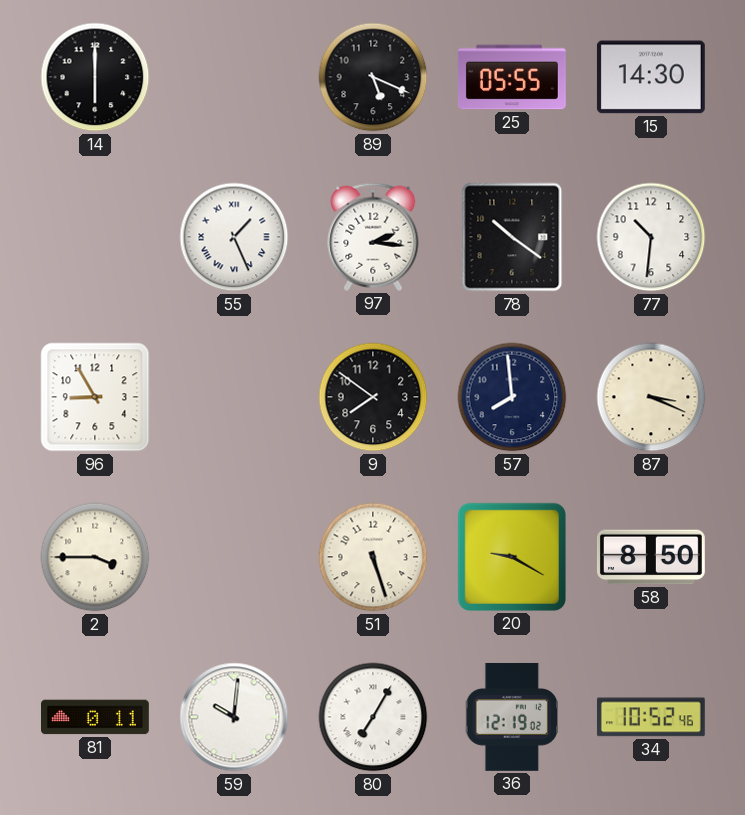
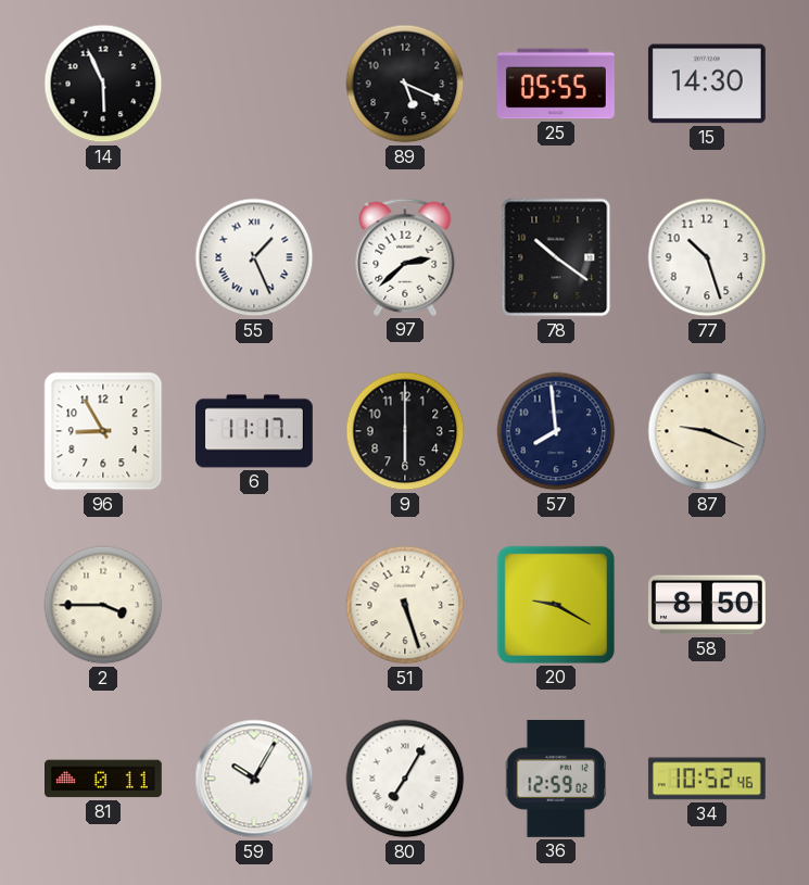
14: 6:00 -> 5:56
97: 2:16 -> 2:38
77: 10:31 -> 10:27
6: none -> 11:17
9: 7:51 -> 6:00
87: 3:19 -> 9:19
59: 10:01 -> 10:05
36: 12:19 -> 12:59
